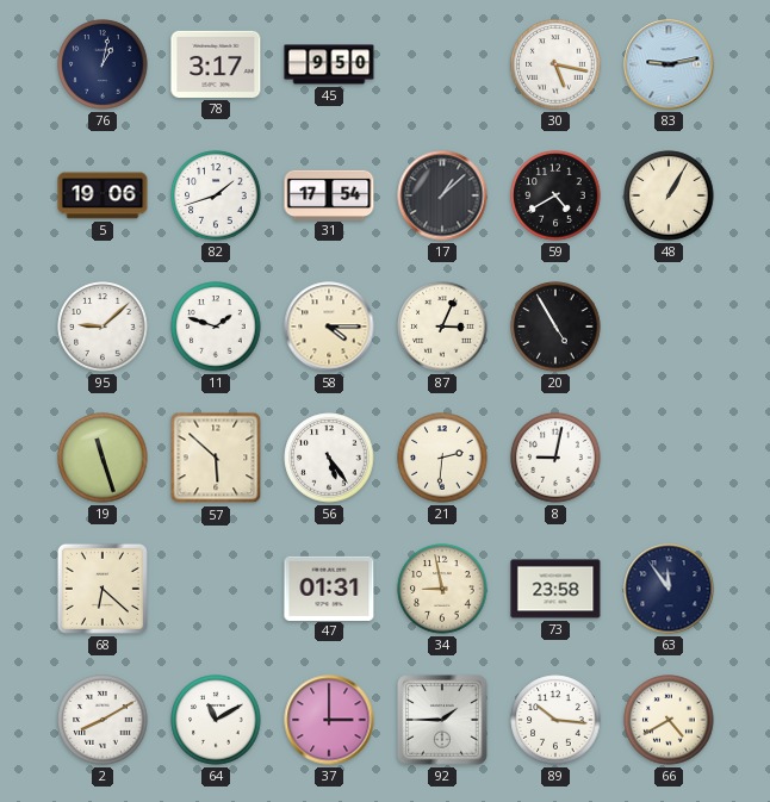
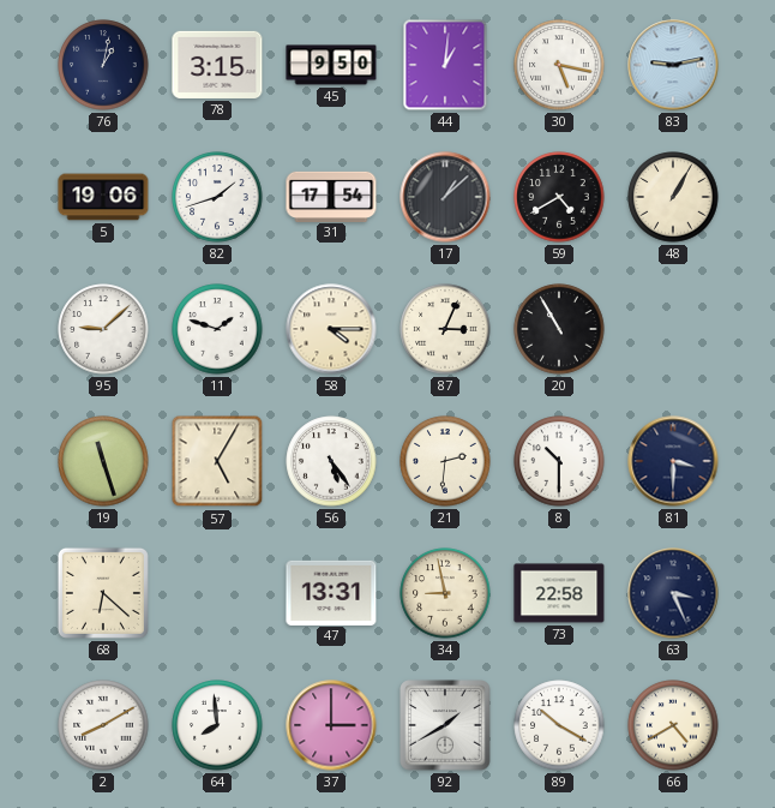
78: 3:17 -> 3:15
44: none -> 1:01
20: 4:55 -> 10:55
57: 5:52 -> 5:05
8: 9:02 -> 10:30
81: none -> 3:30
47: 01:31 -> 13:31
73: 23:58 -> 22:58
63: 11:54 -> 3:26
64: 11:10 -> 7:59
92: 1:45 -> 1:40
89: 10:16 -> 10:20
